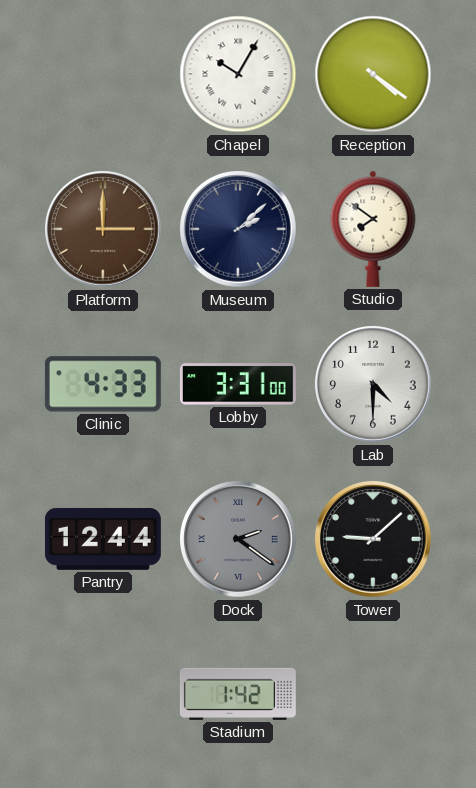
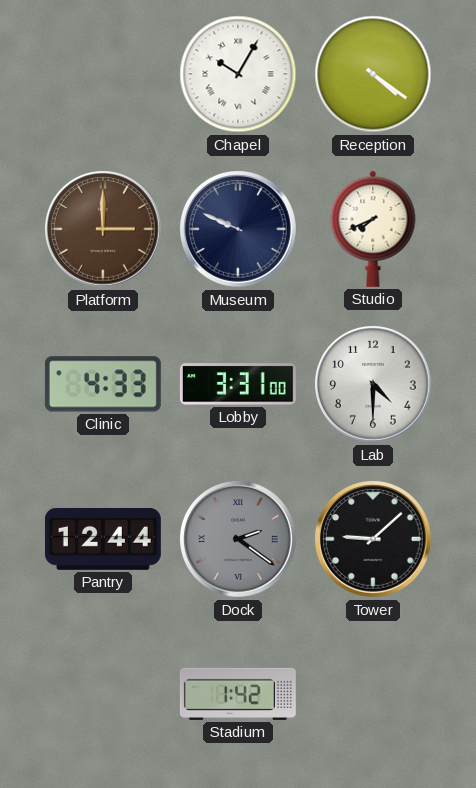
Museum: 2:08 -> 9:49
Studio: 7:51 -> 7:41
